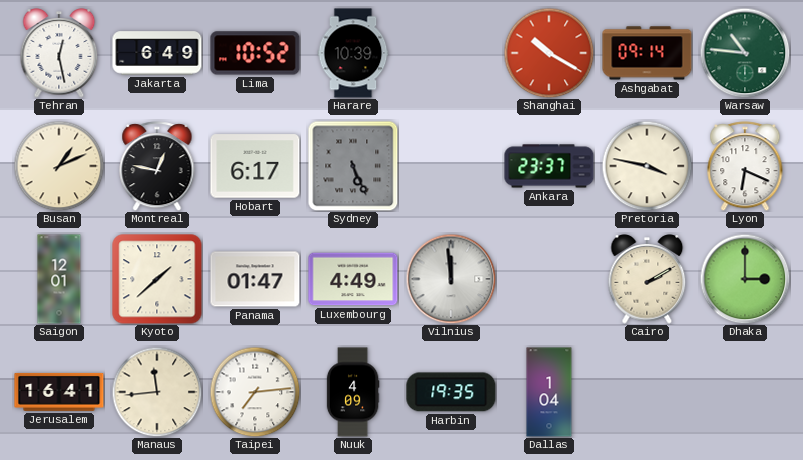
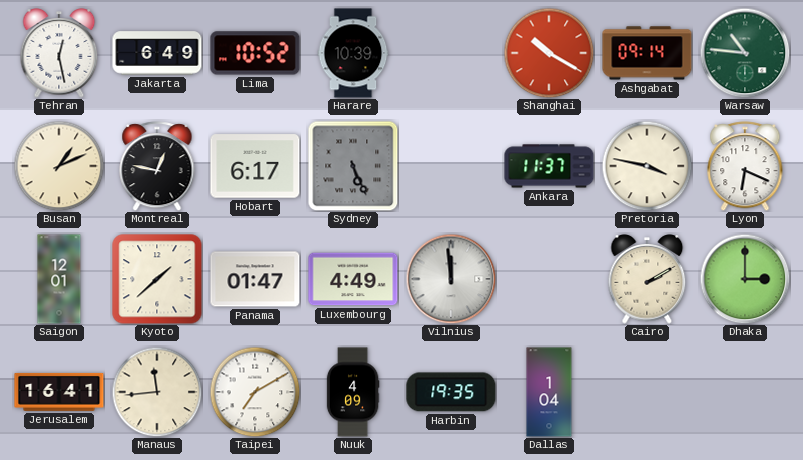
Ankara: 23:37 -> 11:37
Taipei: 7:14 -> 7:10
